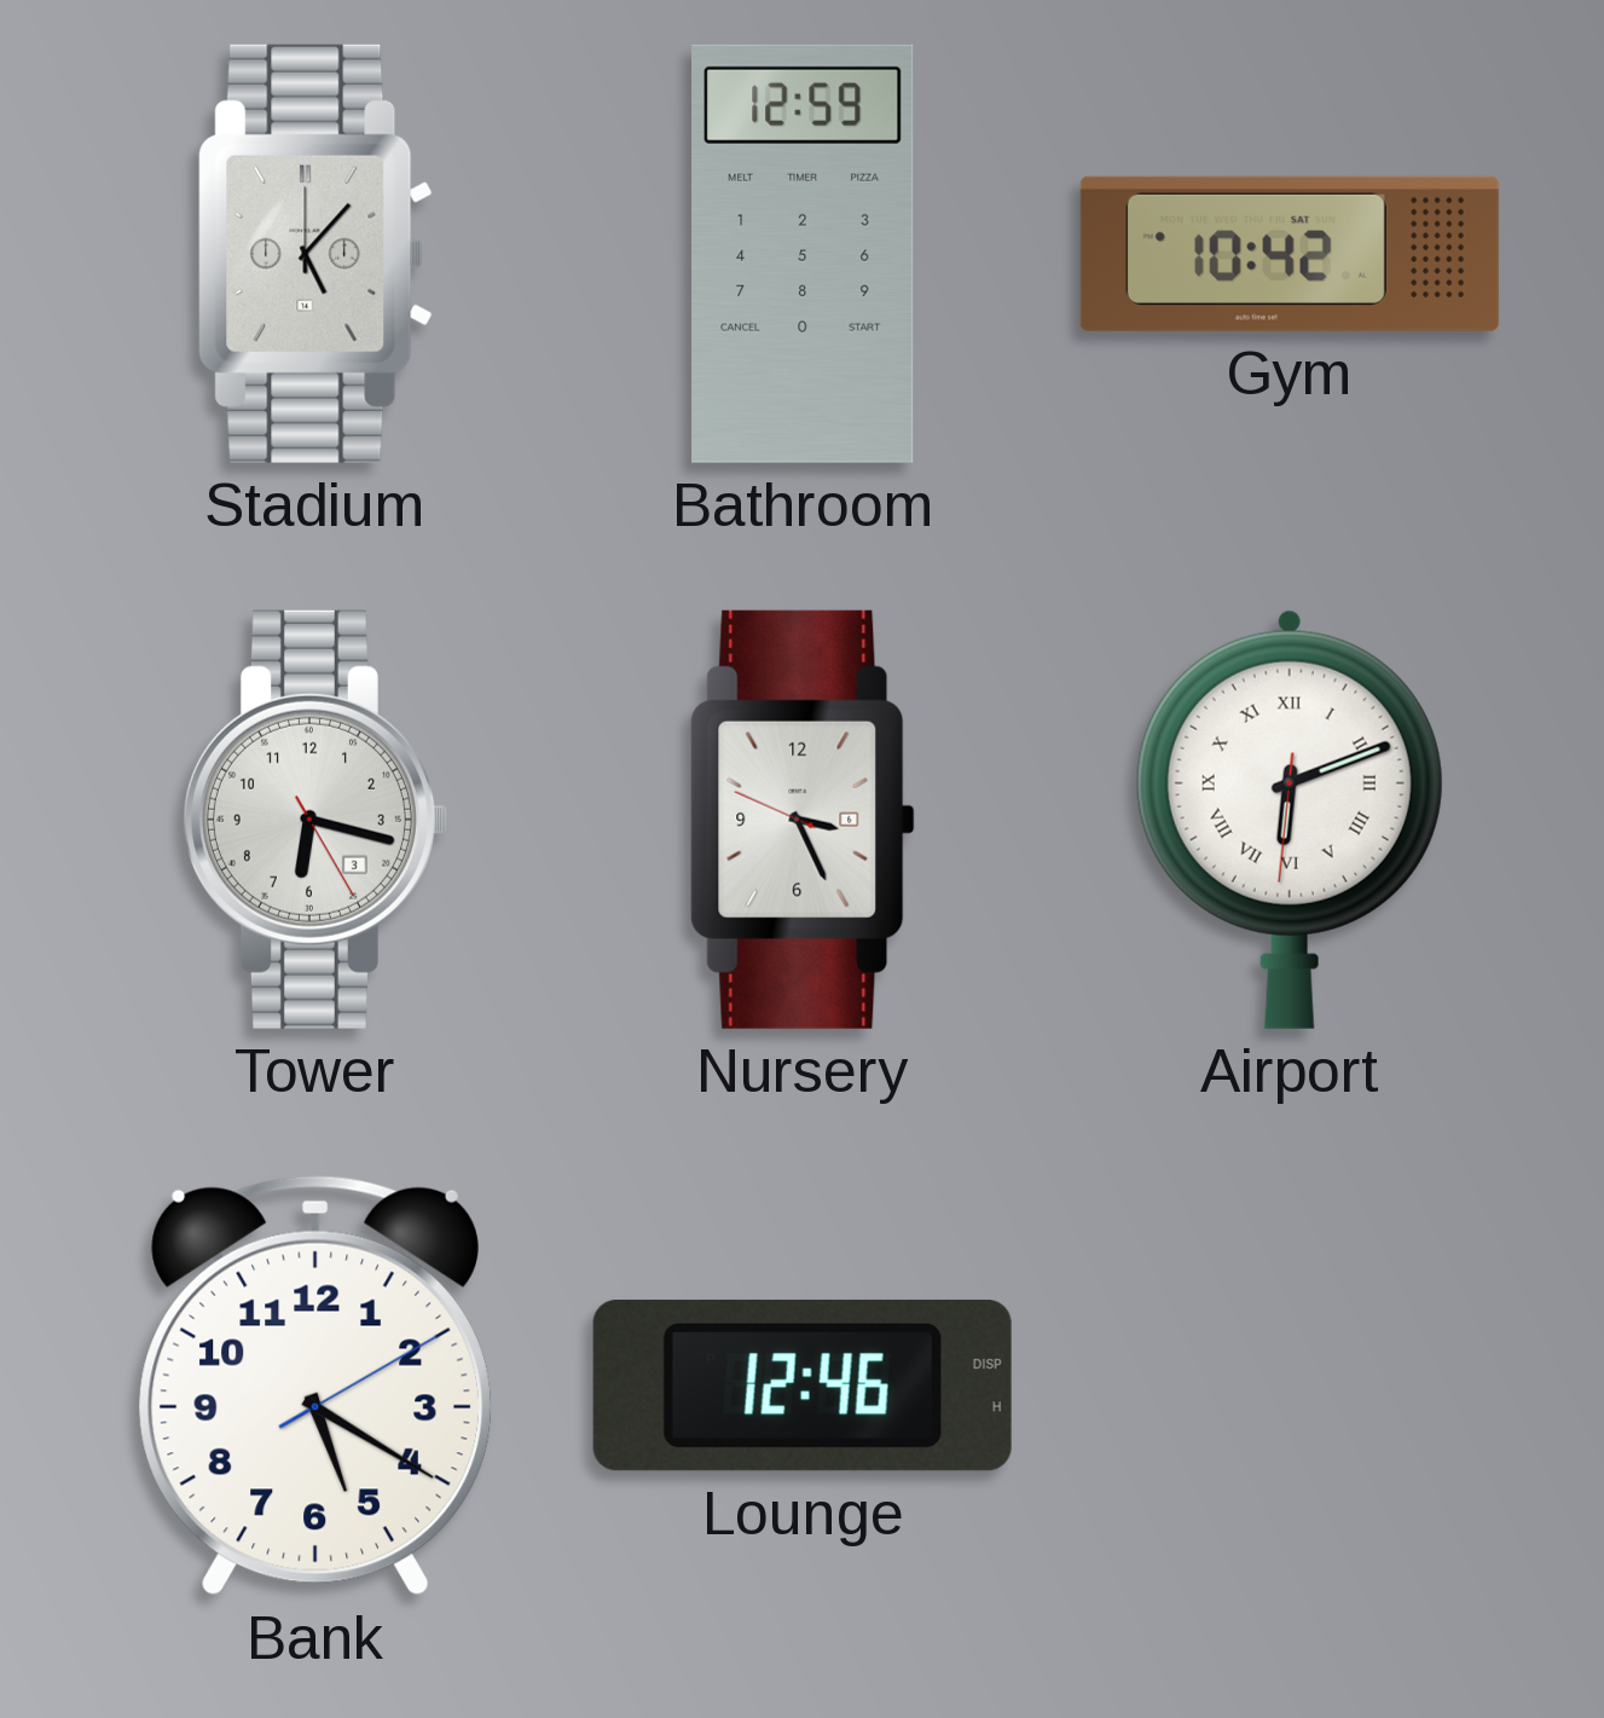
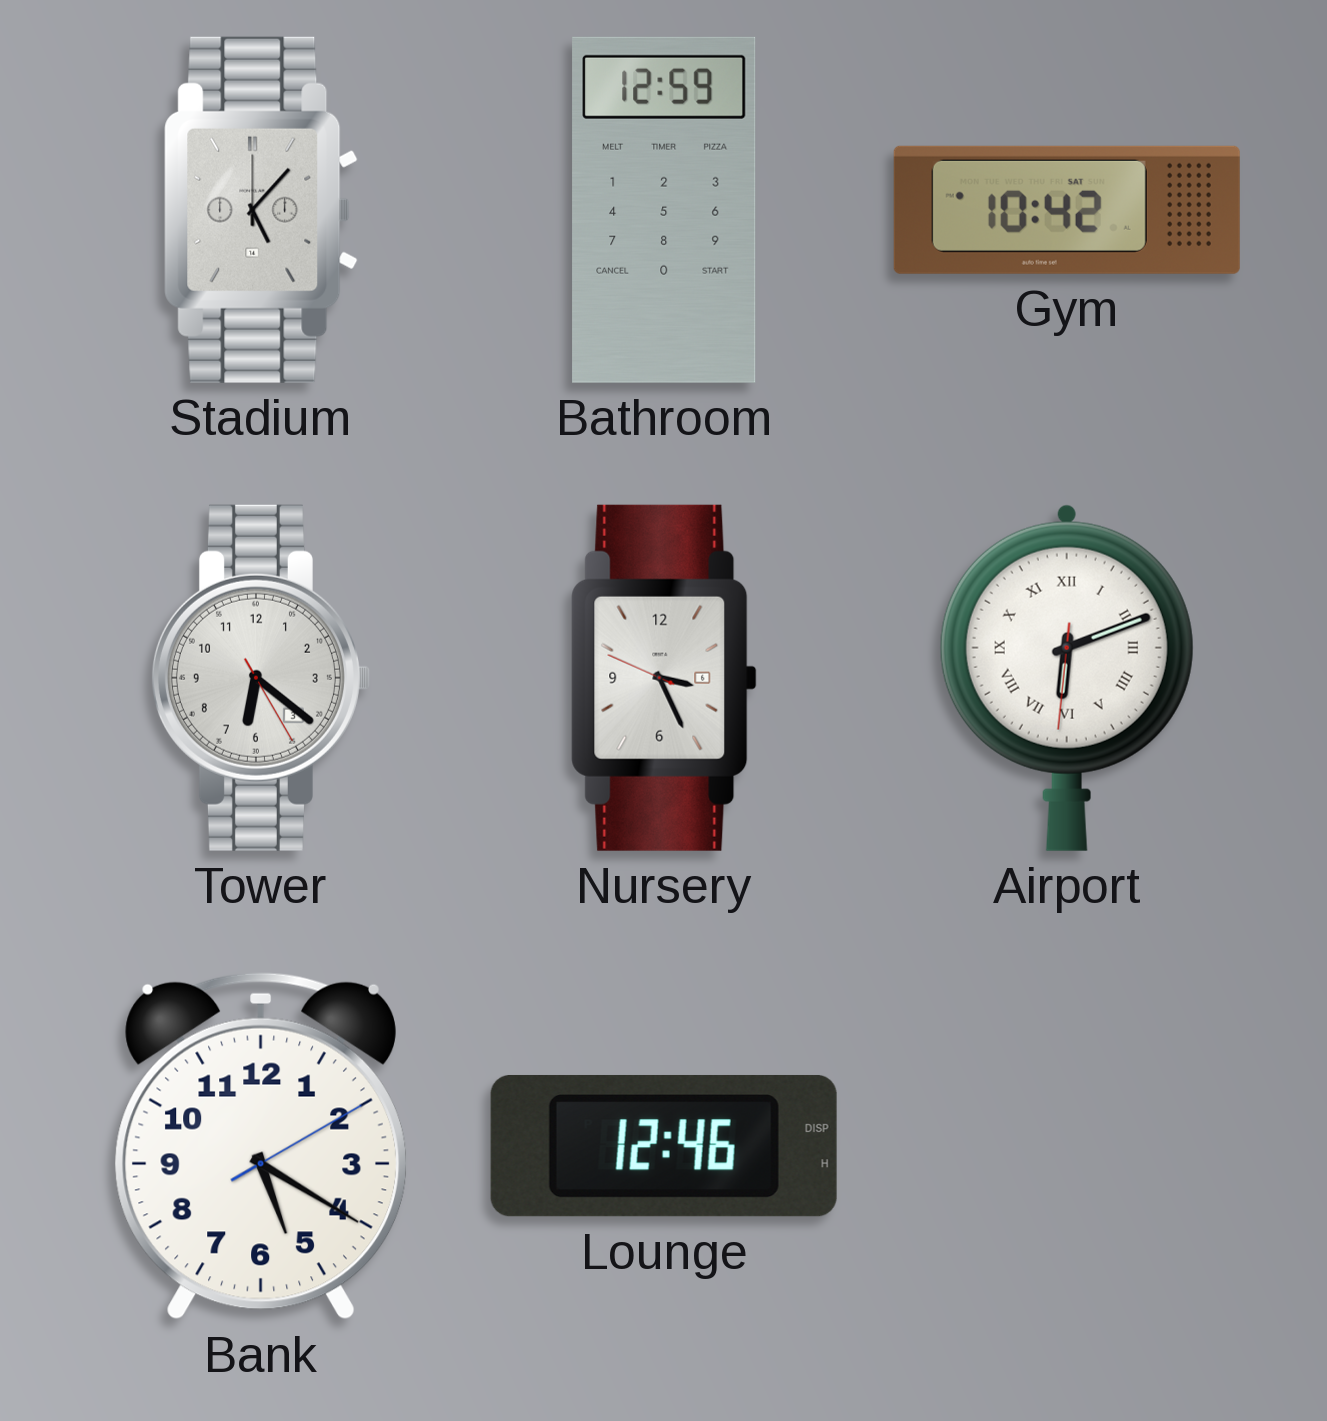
Tower: 6:17 -> 6:21
